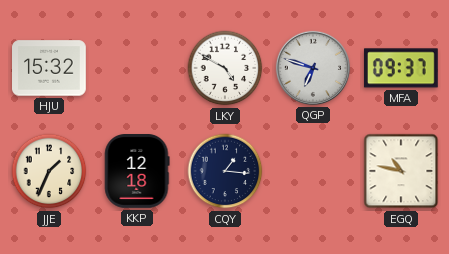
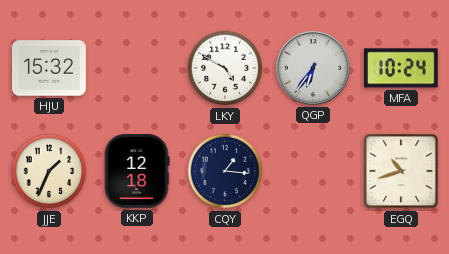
QGP: 6:48 -> 6:36
MFA: 09:37 -> 10:24
EGQ: 10:47 -> 10:42
